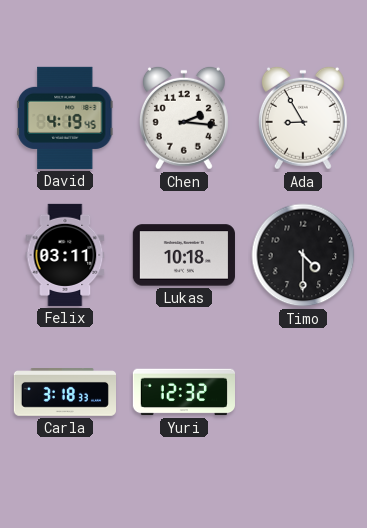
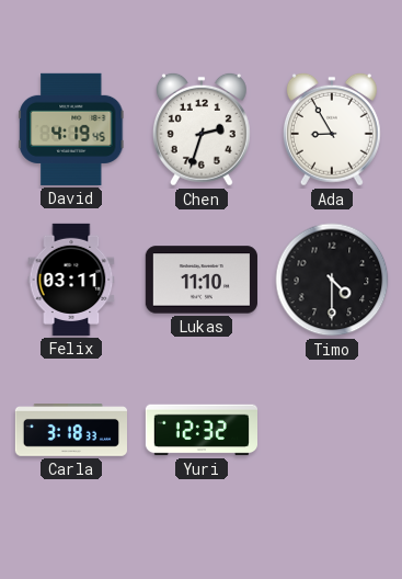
Chen: 2:16 -> 2:33
Lukas: 10:18 -> 11:10
